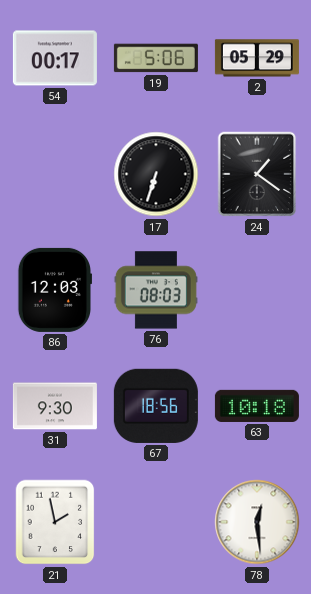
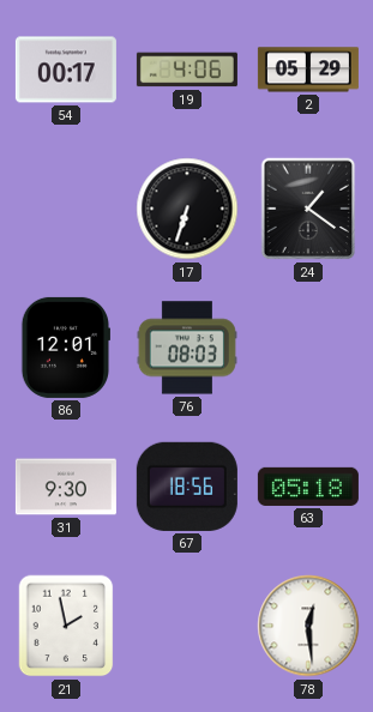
19: 5:06 -> 4:06
86: 12:03 -> 12:01
63: 10:18 -> 05:18
